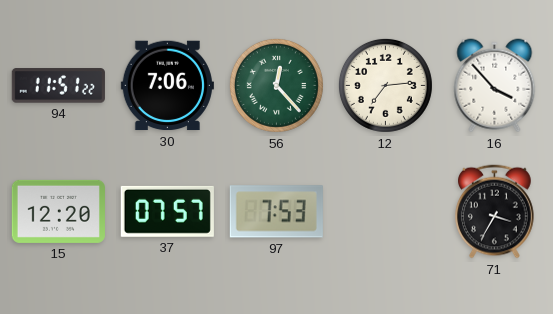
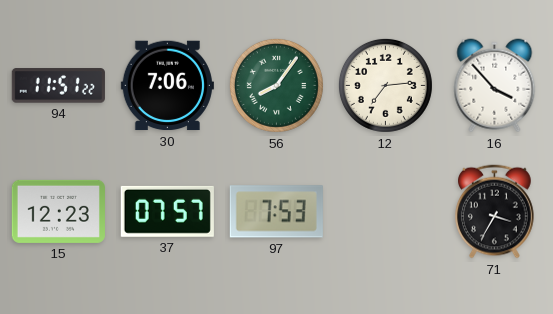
56: 12:23 -> 8:06
15: 12:20 -> 12:23
